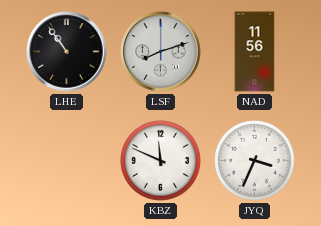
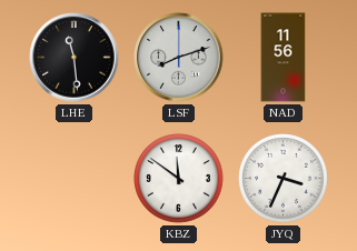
LHE: 10:54 -> 11:29
KBZ: 11:49 -> 11:51
